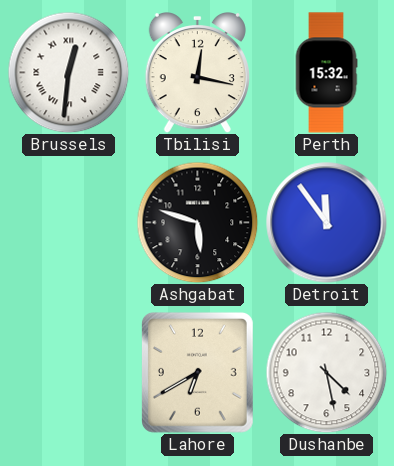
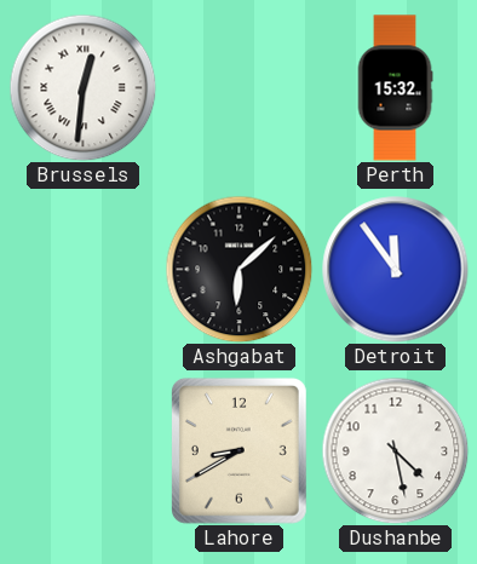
Tbilisi: 12:17 -> none
Ashgabat: 5:48 -> 6:08
Lahore: 6:40 -> 8:40
